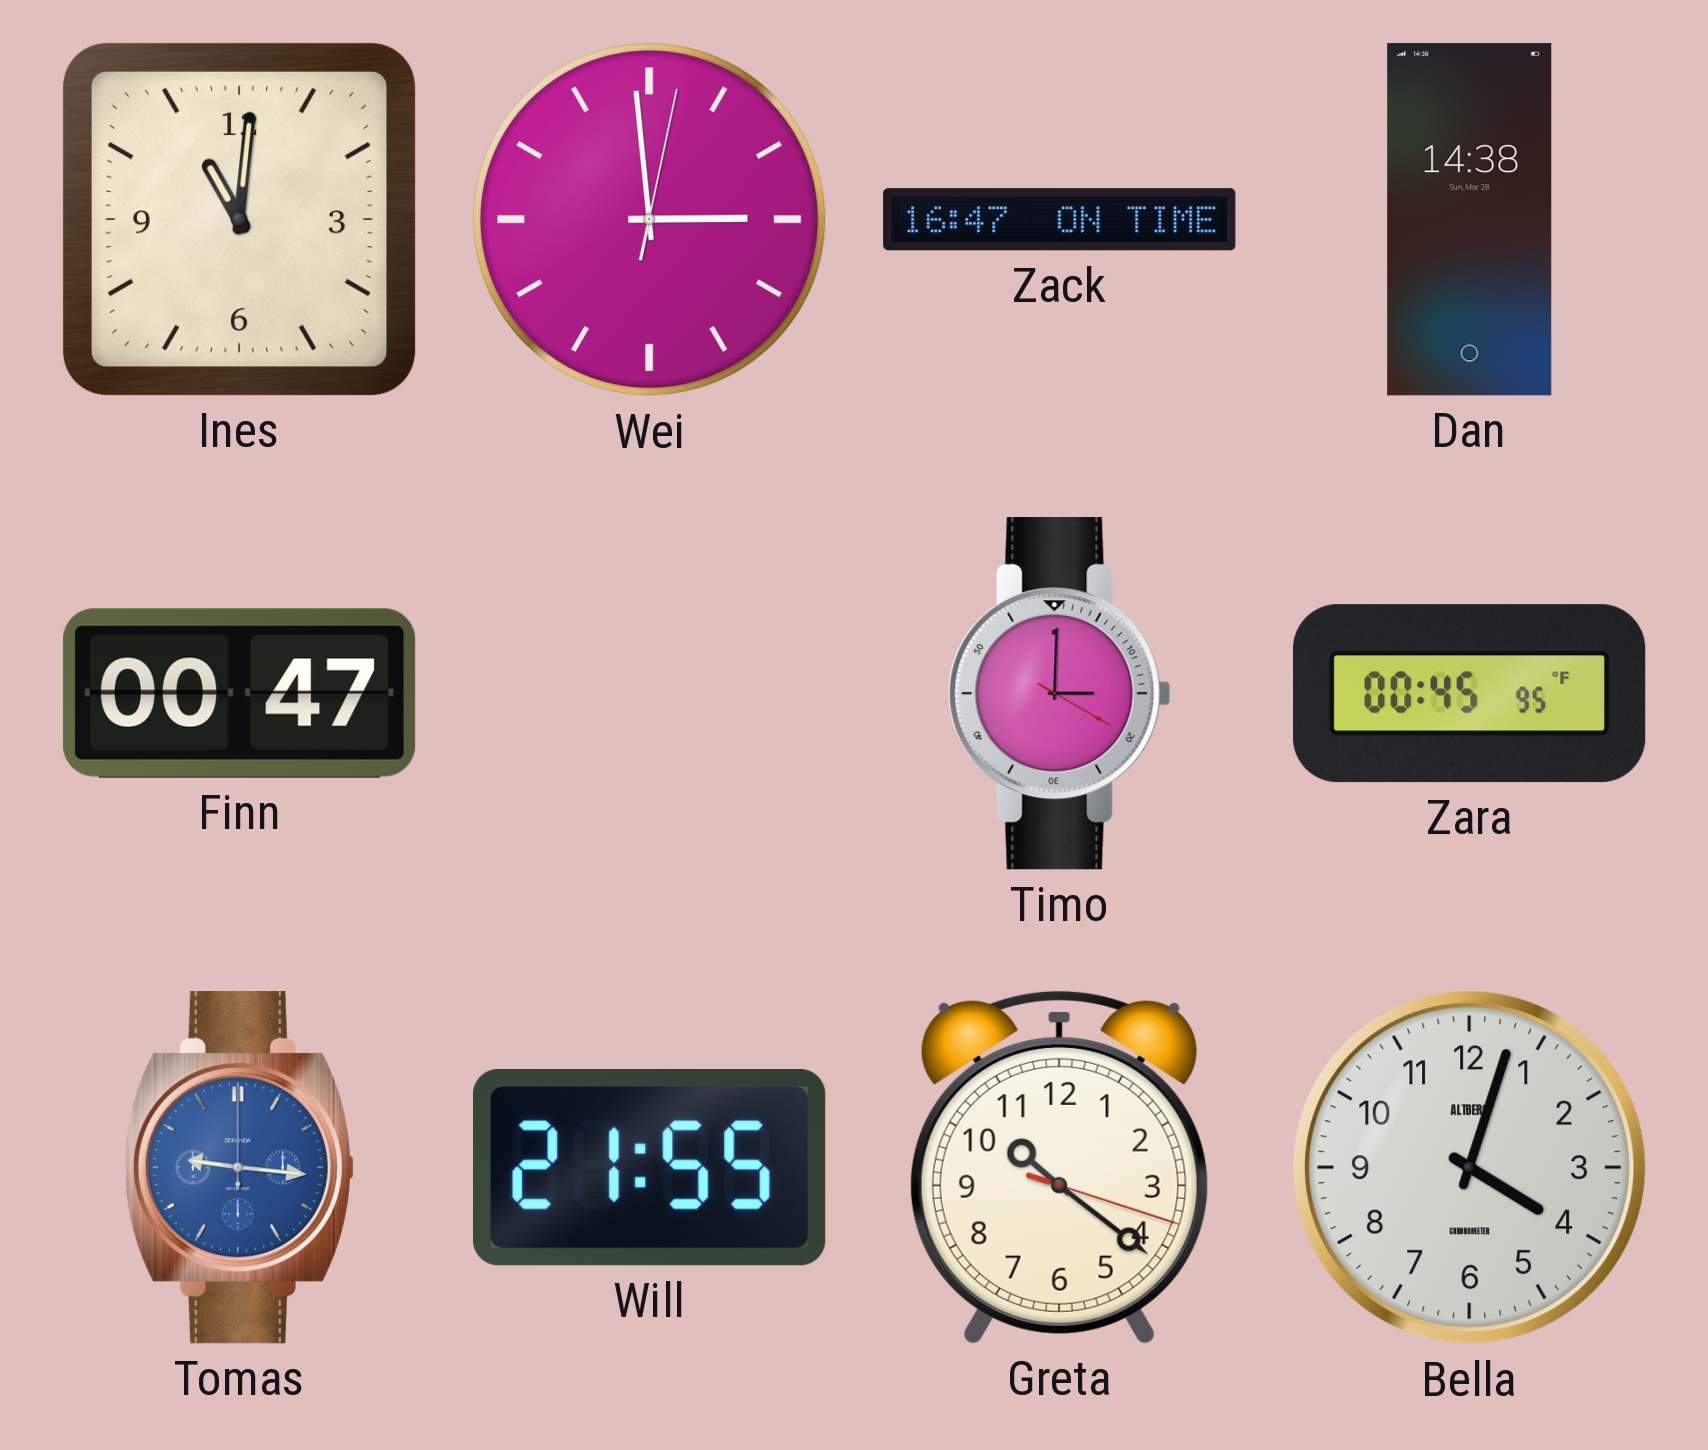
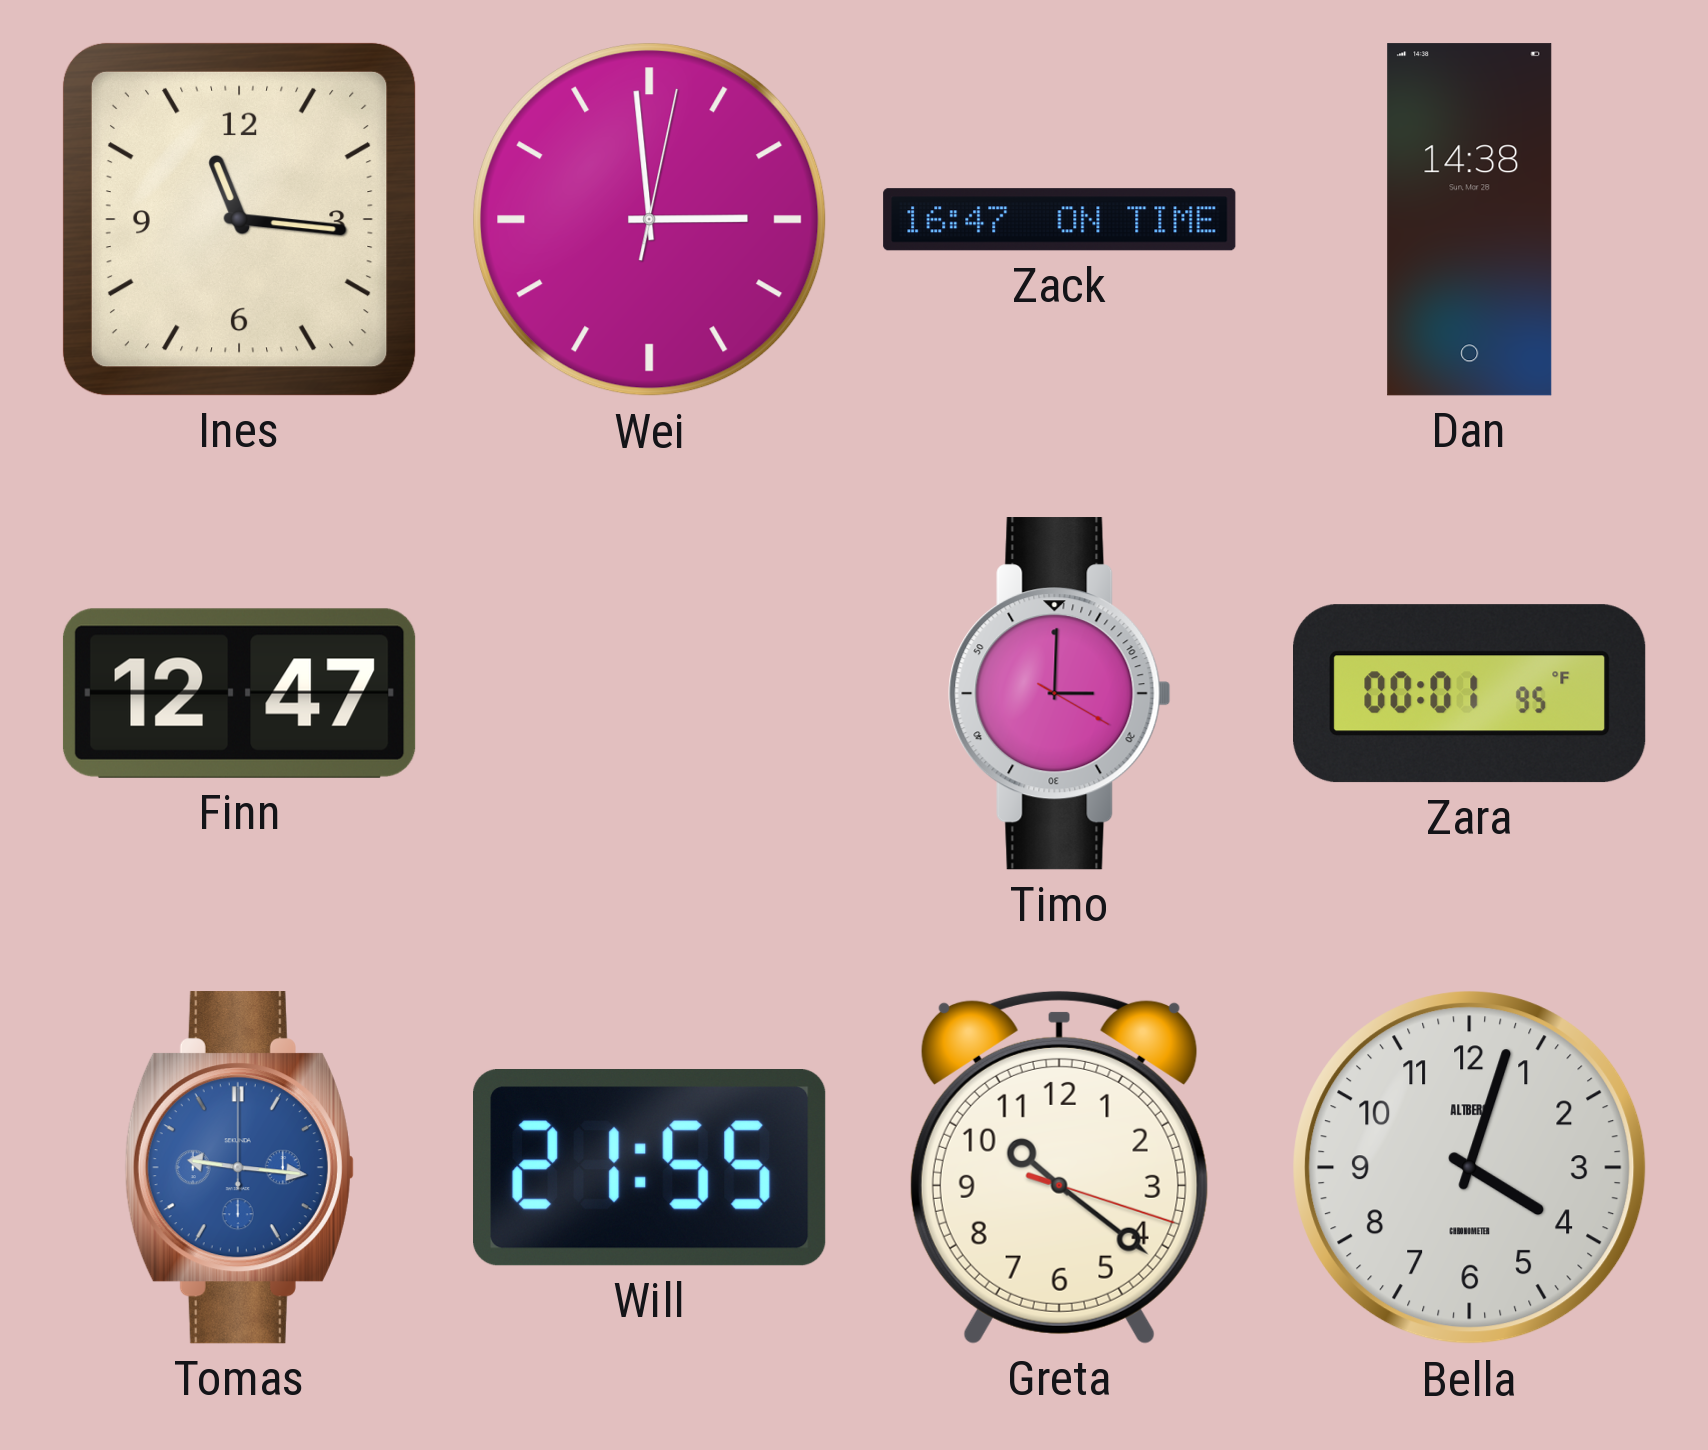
Ines: 11:01 -> 11:16
Finn: 00:47 -> 12:47
Zara: 00:45 -> 00:01
